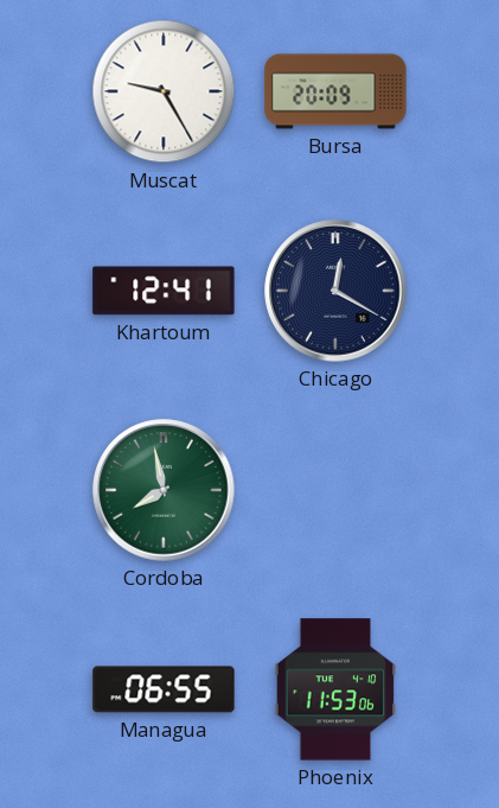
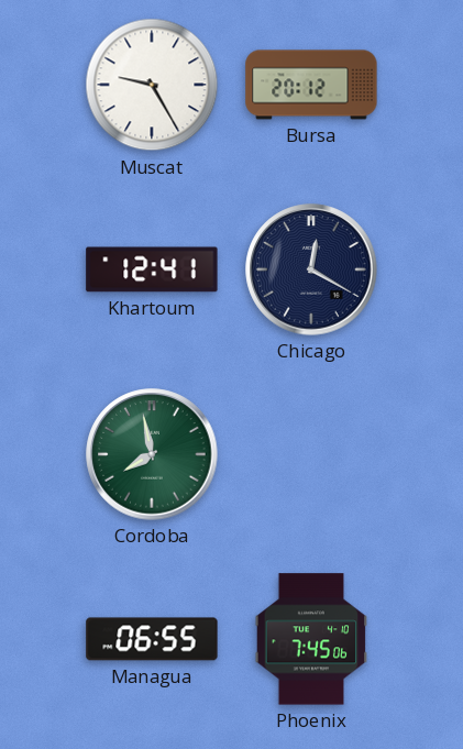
Bursa: 20:09 -> 20:12
Phoenix: 11:53 -> 7:45
